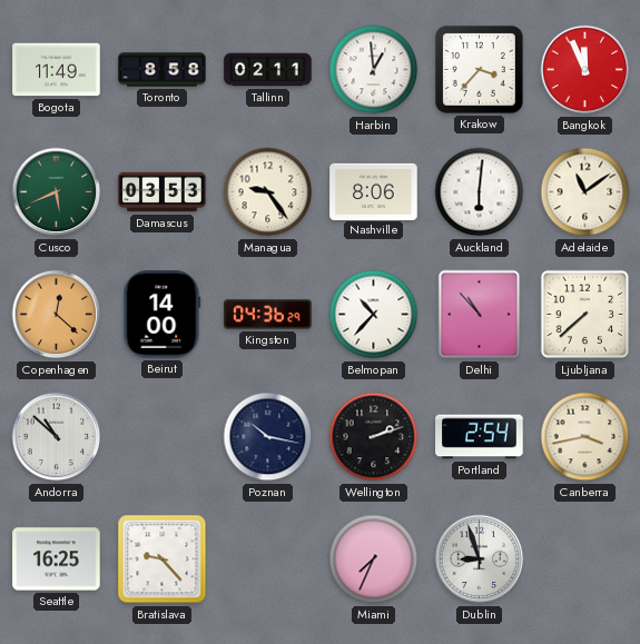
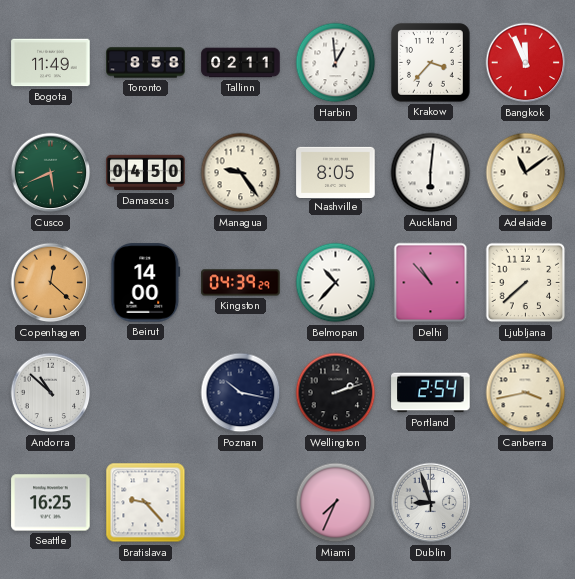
Damascus: 03:53 -> 04:50
Nashville: 8:06 -> 8:05
Kingston: 04:36 -> 04:39
